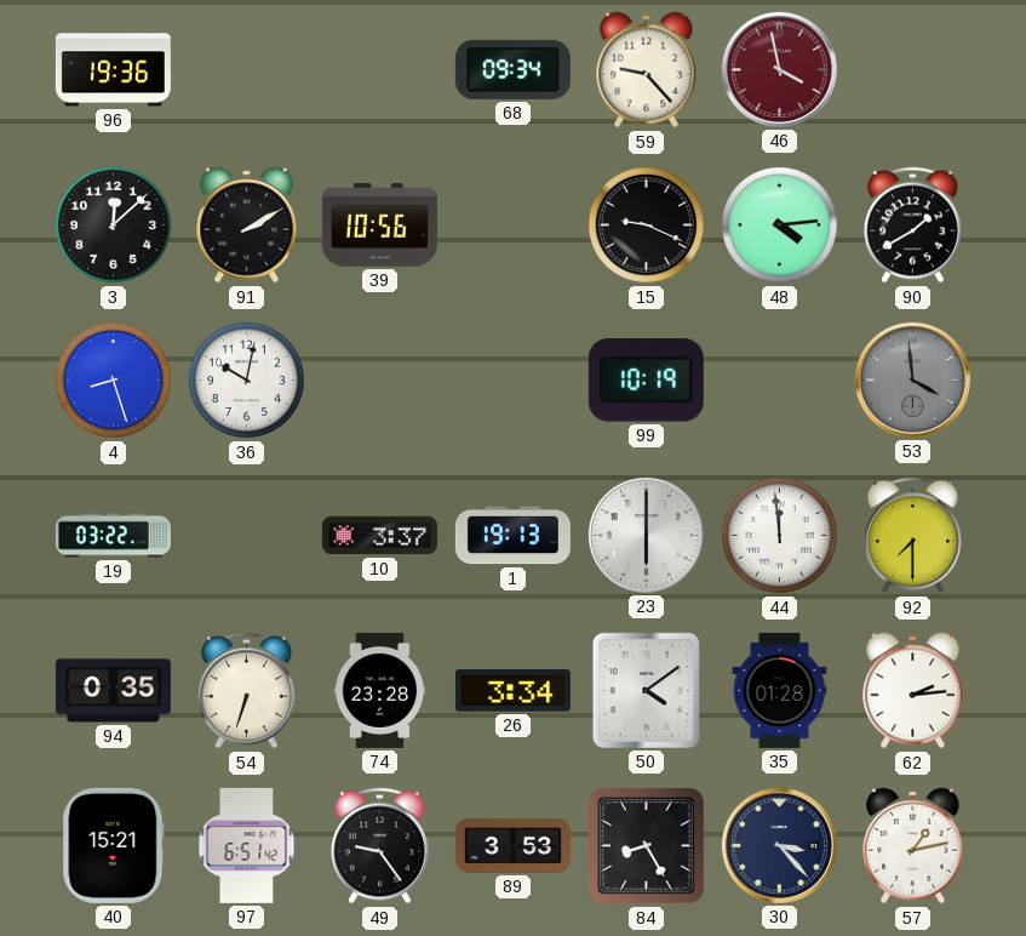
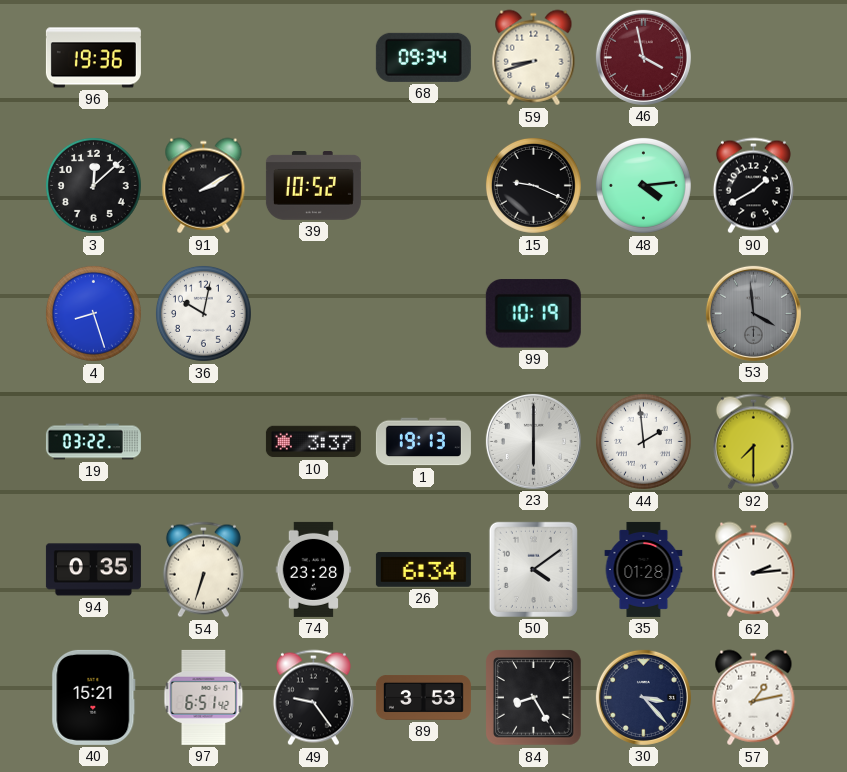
59: 9:23 -> 8:42
39: 10:56 -> 10:52
44: 11:59 -> 1:59
26: 3:34 -> 6:34
